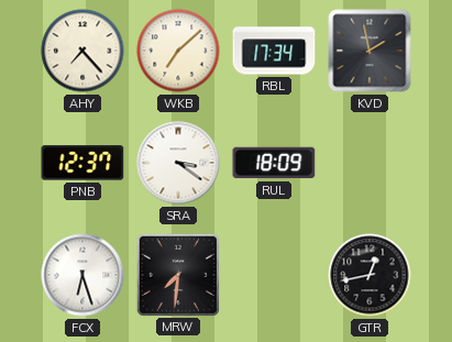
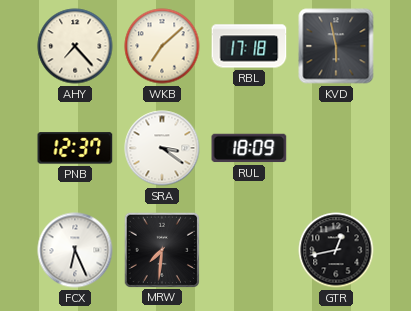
RBL: 17:34 -> 17:18
KVD: 1:58 -> 5:58
FCX: 6:27 -> 6:26
